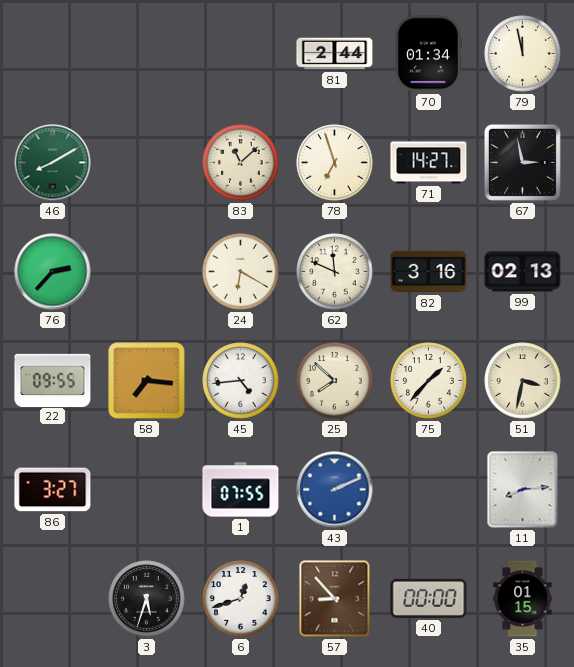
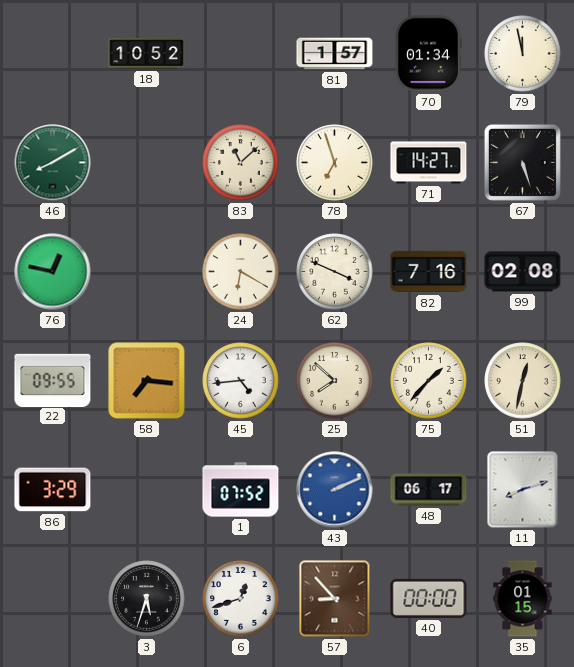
18: none -> 10:52
81: 2:44 -> 1:57
67: 2:58 -> 5:27
76: 2:37 -> 12:47
62: 11:49 -> 3:49
82: 3:16 -> 7:16
99: 02:13 -> 02:08
51: 3:32 -> 12:32
86: 3:27 -> 3:29
1: 07:55 -> 07:52
48: none -> 06:17
11: 8:14 -> 8:12
